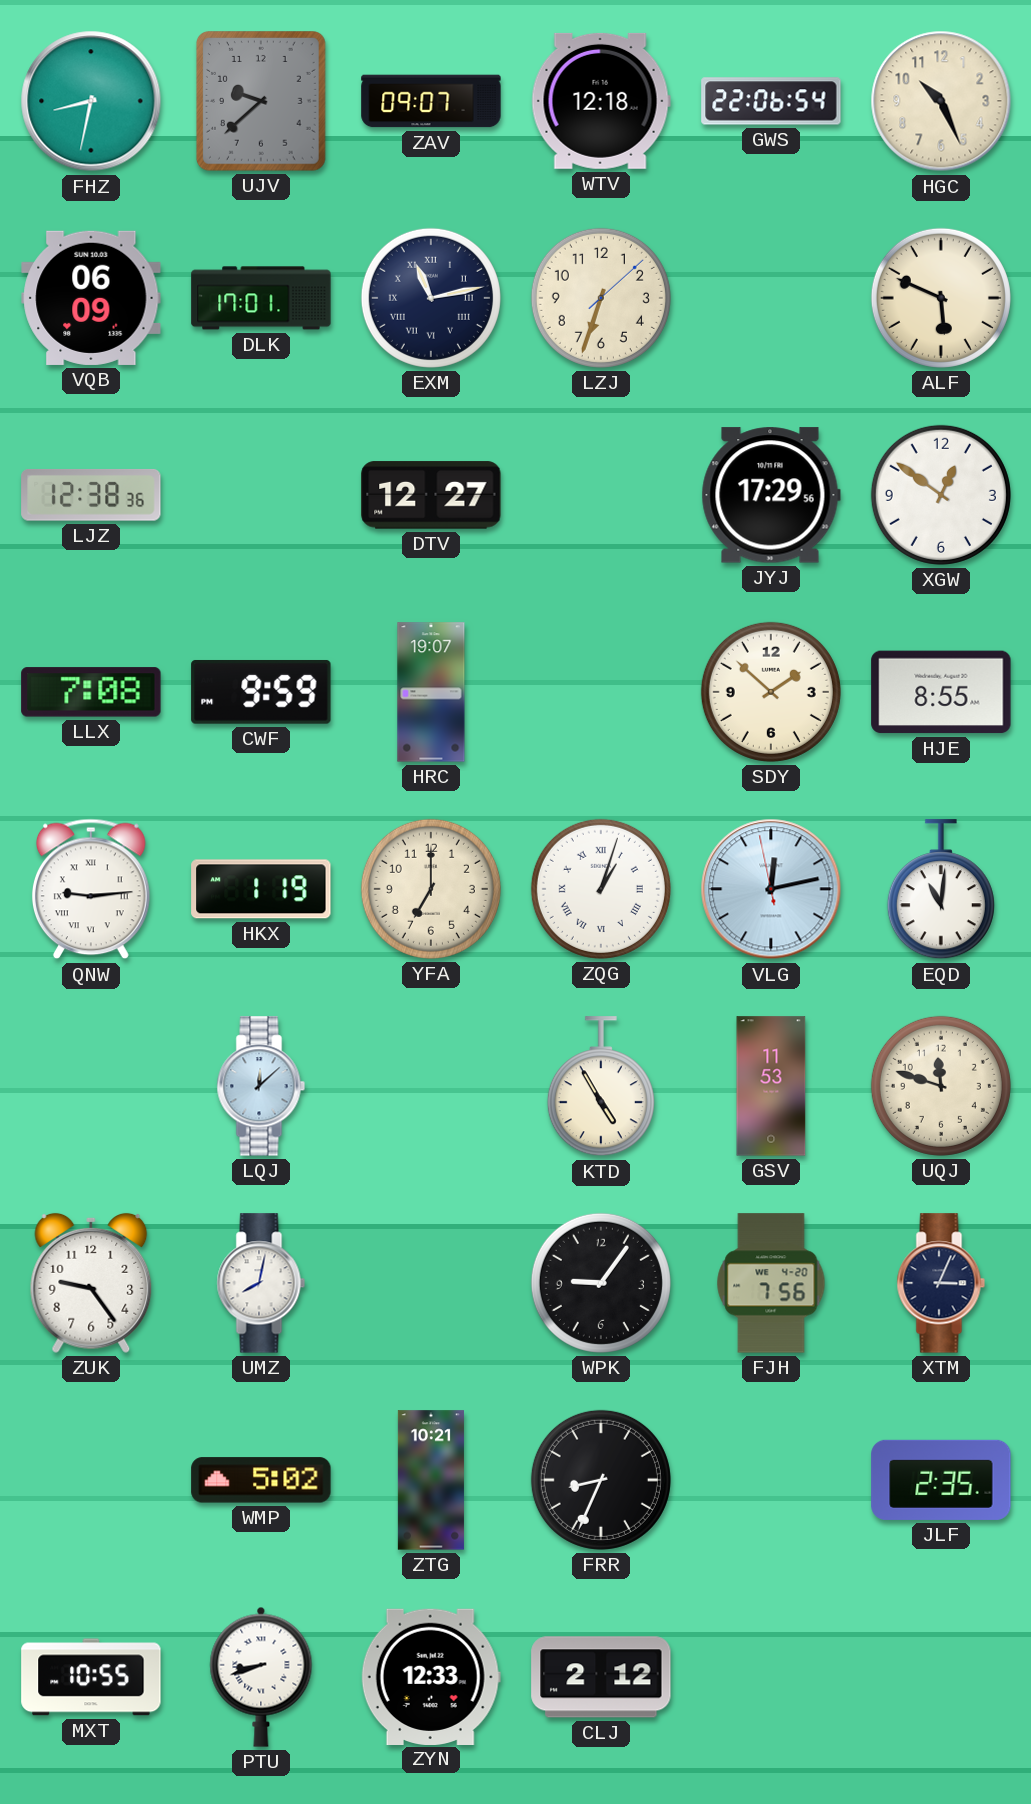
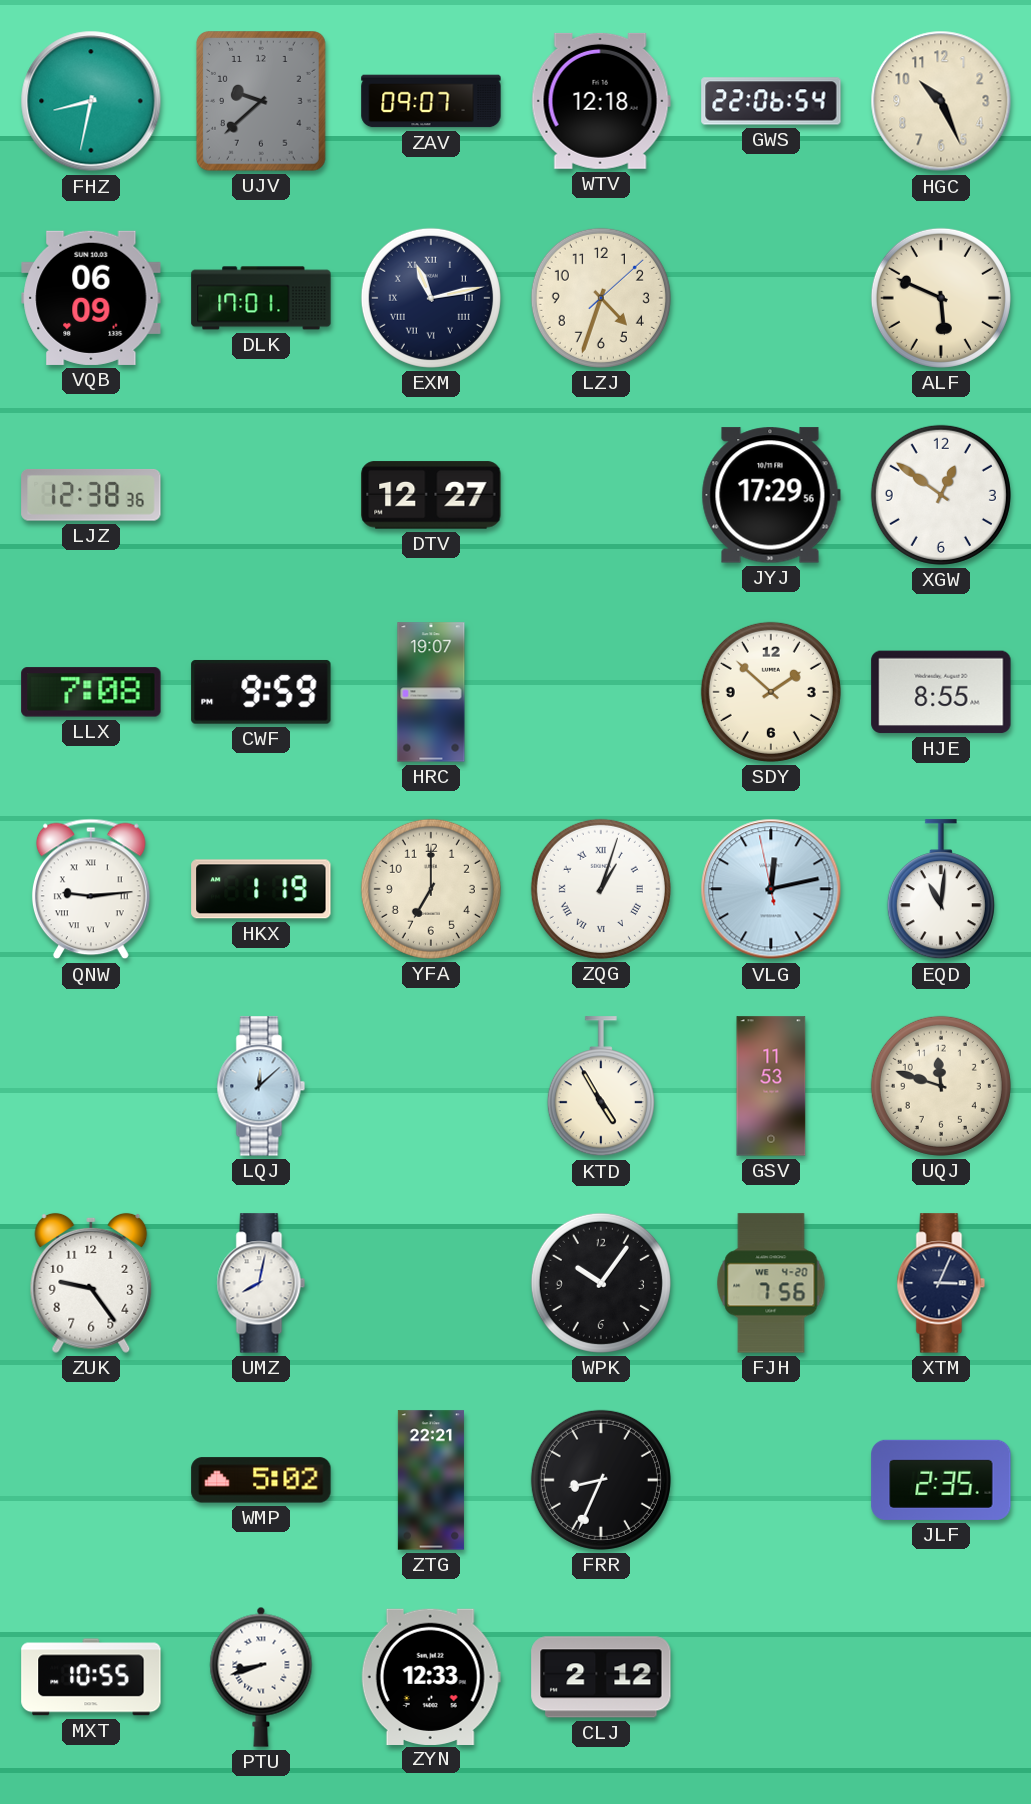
LZJ: 6:33 -> 4:33
WPK: 9:06 -> 10:06
ZTG: 10:21 -> 22:21
